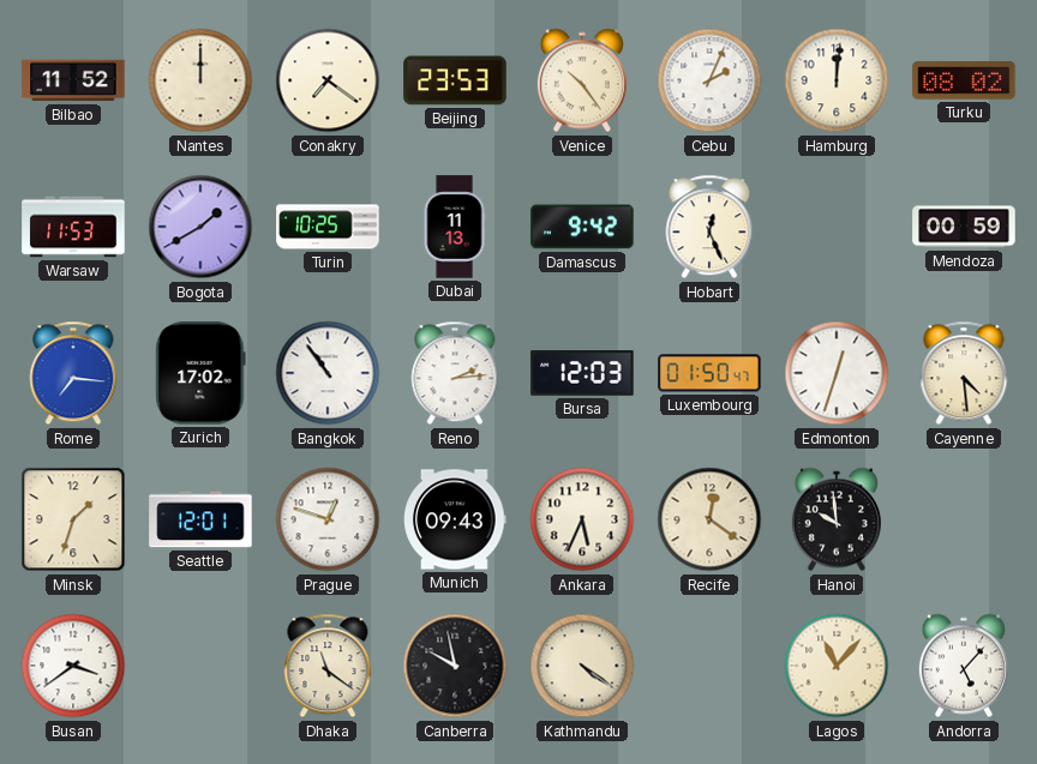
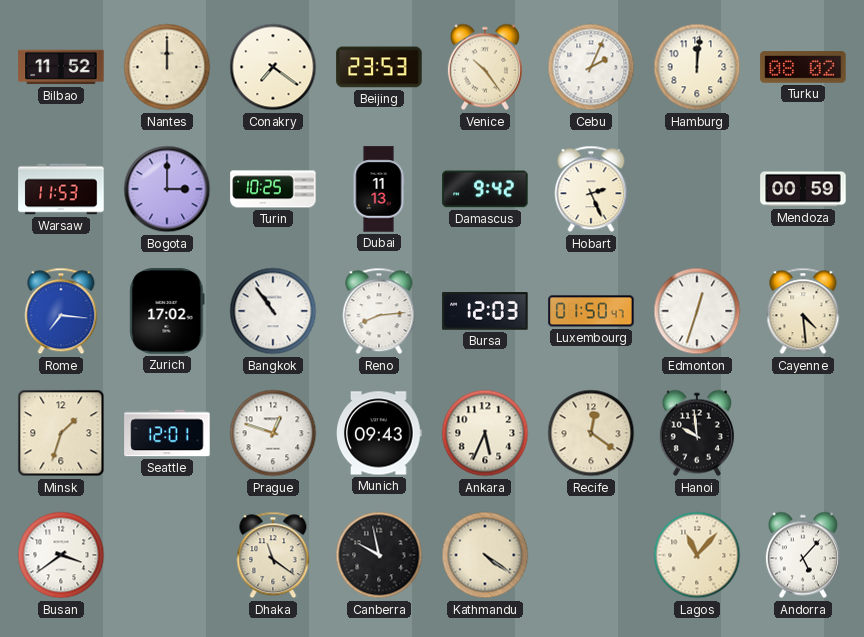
Bogota: 1:40 -> 3:00
Hobart: 12:26 -> 2:26
Reno: 2:14 -> 8:14
